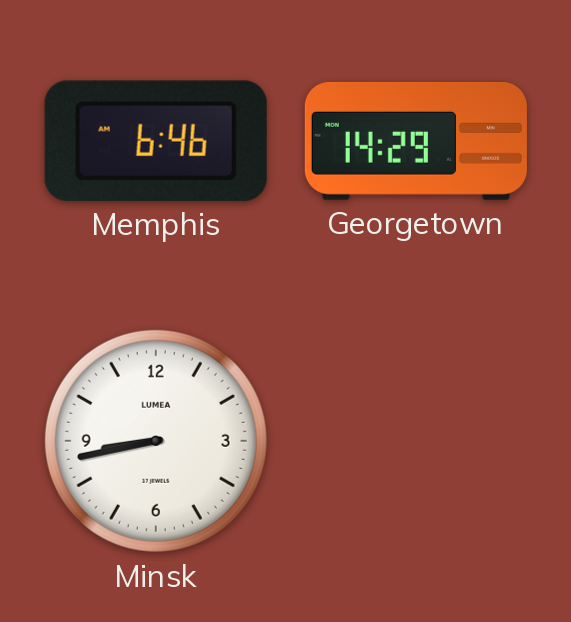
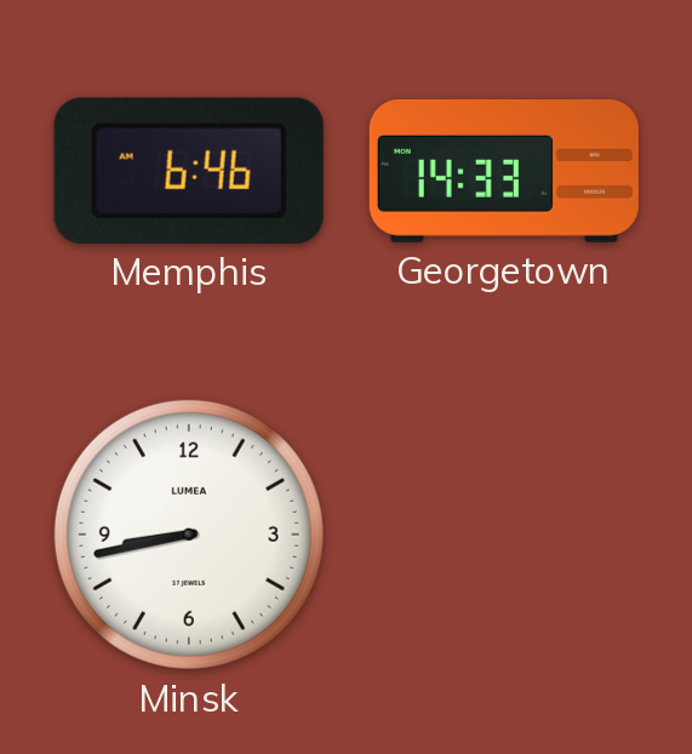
Georgetown: 14:29 -> 14:33
